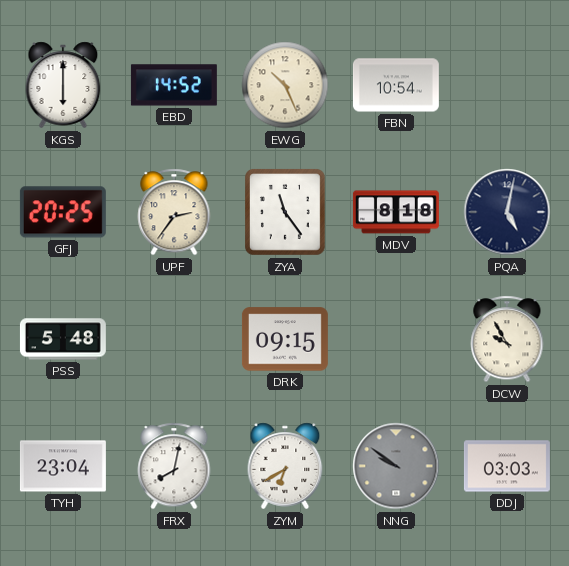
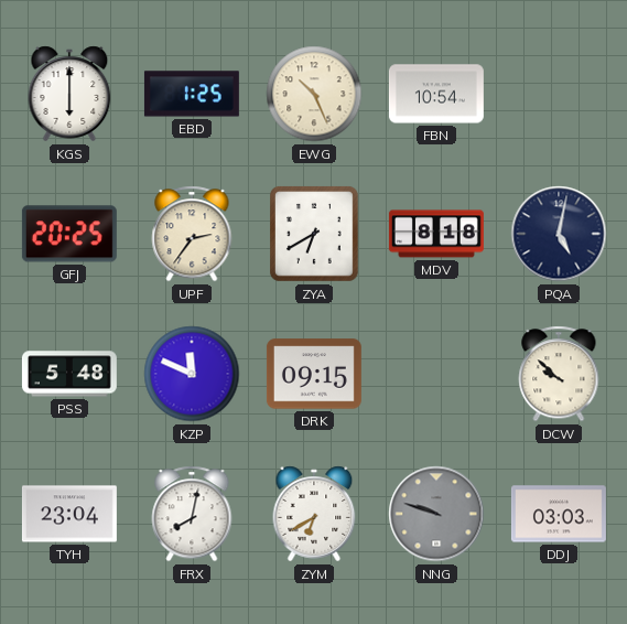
EBD: 14:52 -> 1:25
ZYA: 11:24 -> 6:40
KZP: none -> 11:49
DCW: 9:55 -> 9:52
NNG: 9:51 -> 9:48
